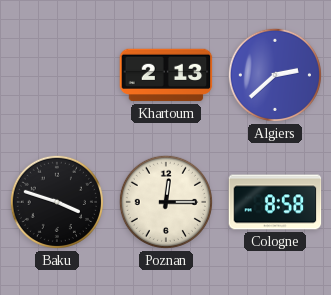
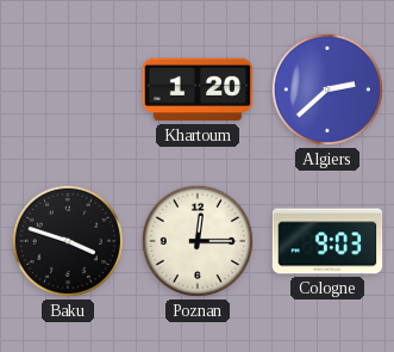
Khartoum: 2:13 -> 1:20
Cologne: 8:58 -> 9:03
